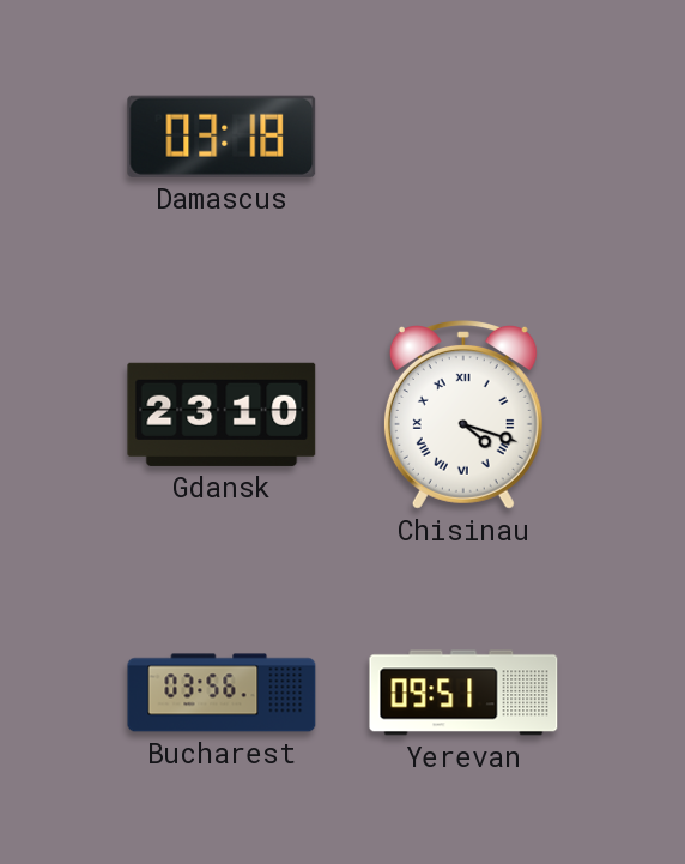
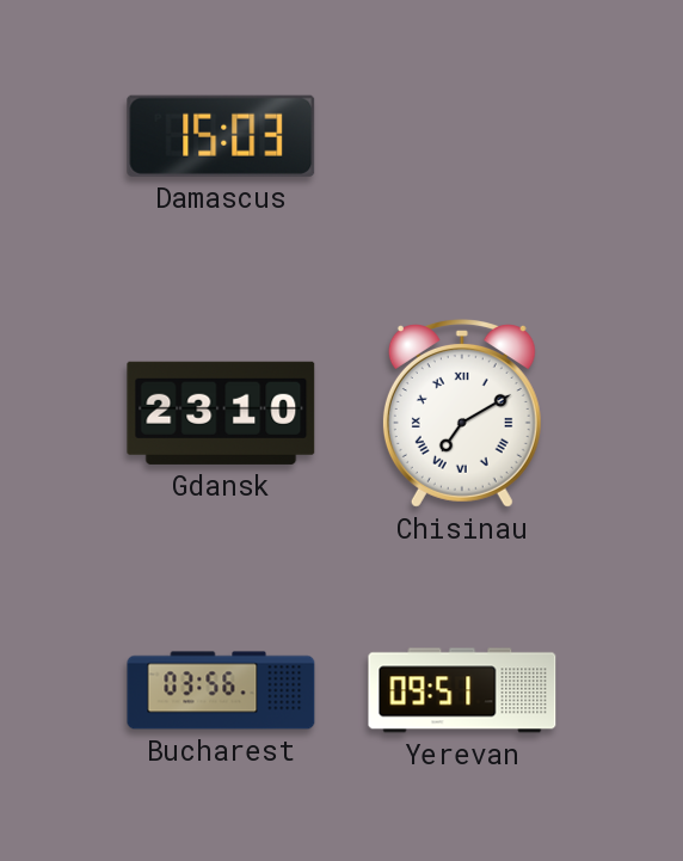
Damascus: 03:18 -> 15:03
Chisinau: 4:18 -> 7:10
